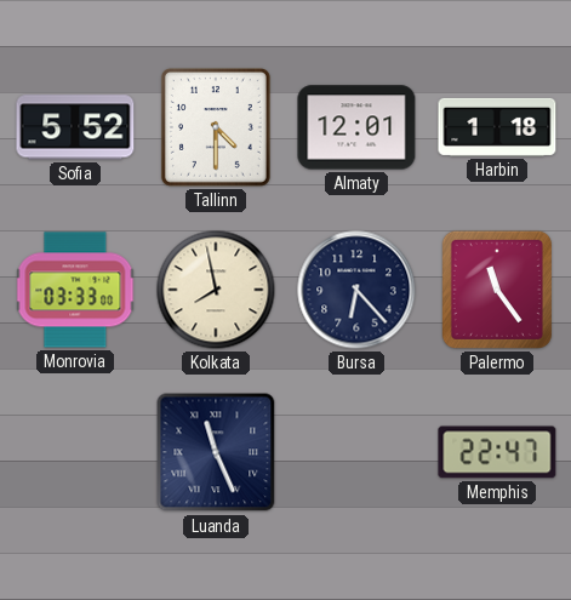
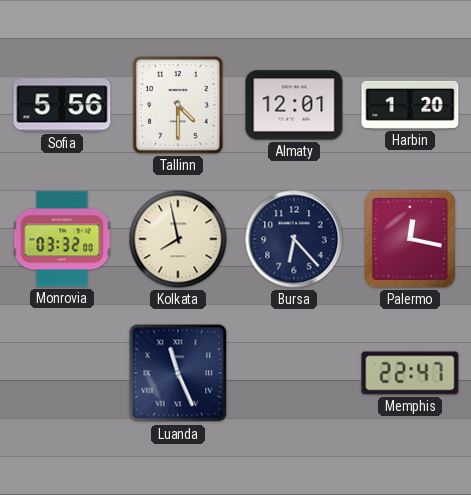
Sofia: 5:52 -> 5:56
Harbin: 1:18 -> 1:20
Monrovia: 03:33 -> 03:32
Palermo: 11:24 -> 12:17
